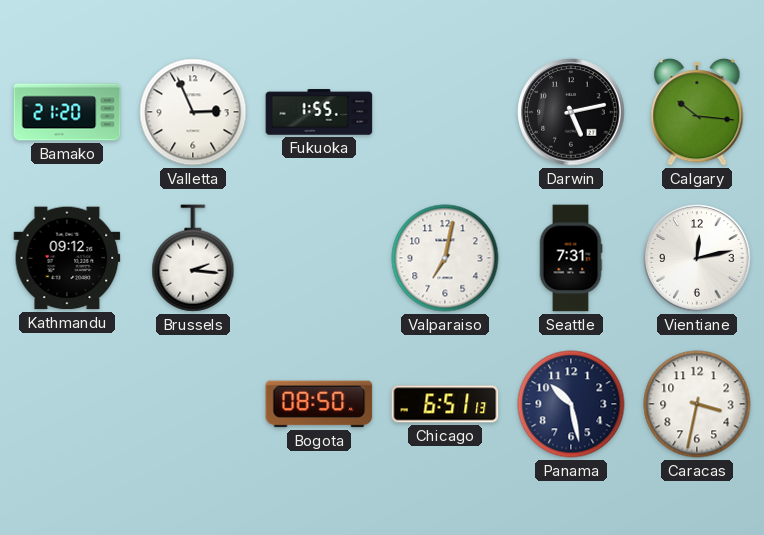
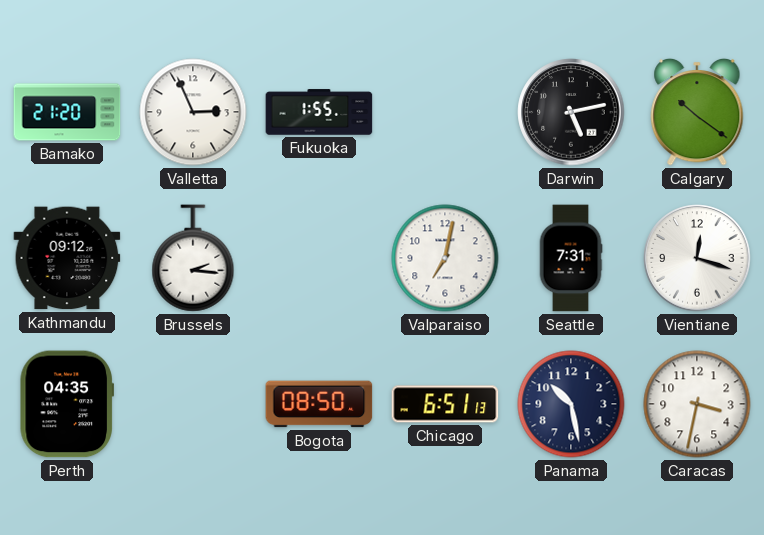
Calgary: 10:16 -> 10:21
Vientiane: 12:13 -> 12:18
Perth: none -> 04:35
